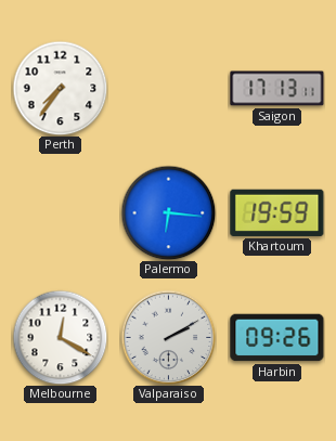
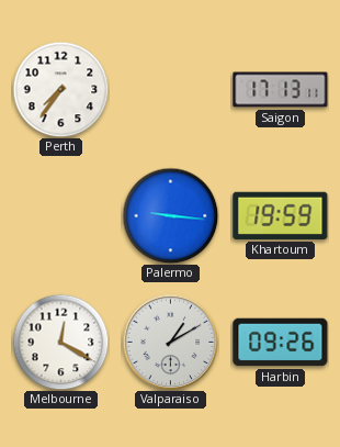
Palermo: 6:16 -> 9:16
Valparaiso: 2:10 -> 1:10
